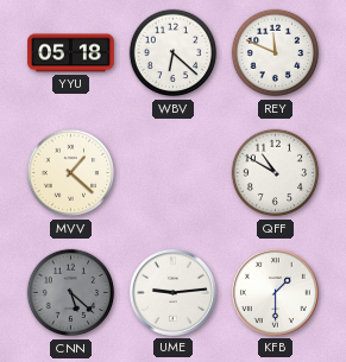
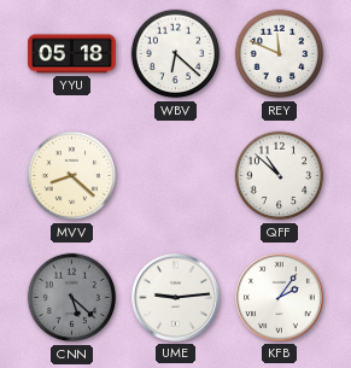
MVV: 1:22 -> 8:22
QFF: 10:50 -> 10:52
KFB: 1:30 -> 2:06
